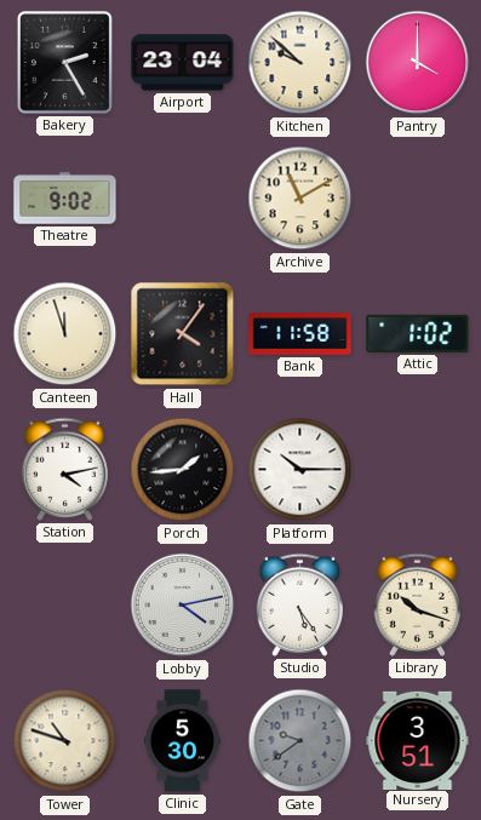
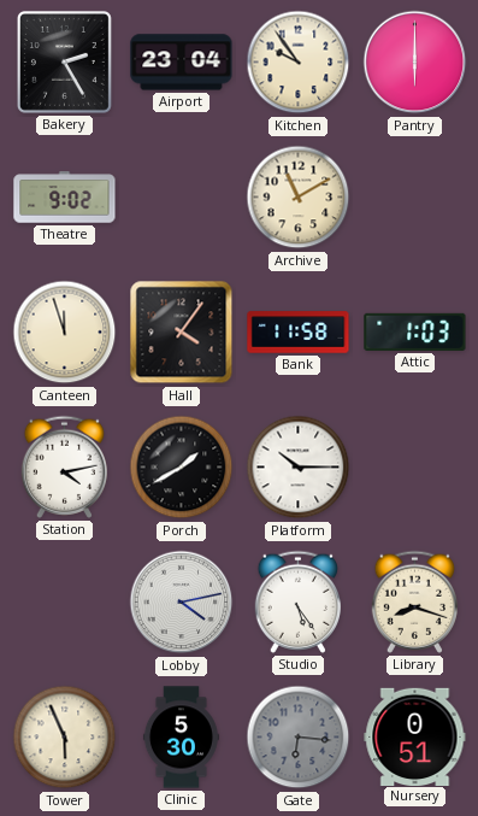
Kitchen: 9:52 -> 9:54
Pantry: 4:00 -> 6:00
Attic: 1:02 -> 1:03
Porch: 1:44 -> 1:40
Library: 10:18 -> 8:18
Tower: 10:48 -> 5:56
Gate: 9:39 -> 6:16
Nursery: 3:51 -> 0:51
